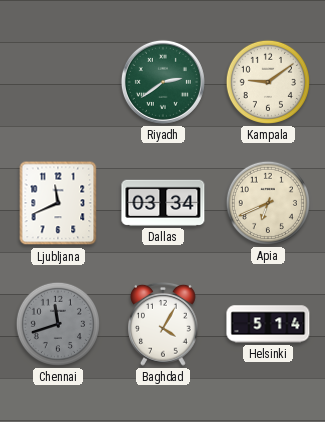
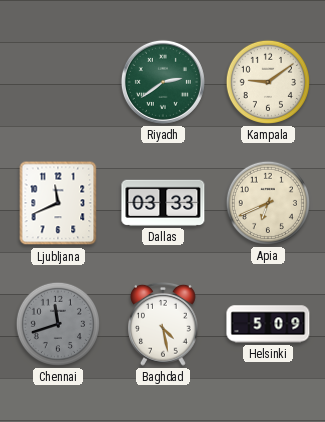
Dallas: 03:34 -> 03:33
Baghdad: 4:05 -> 4:28
Helsinki: 5:14 -> 5:09
